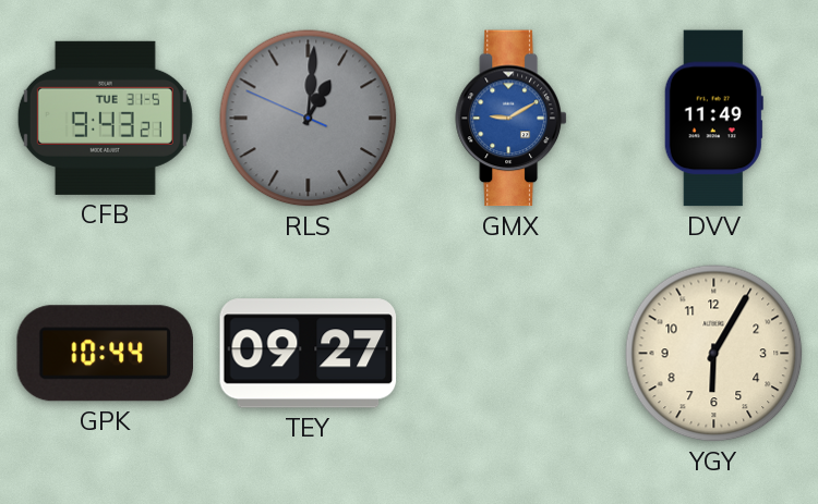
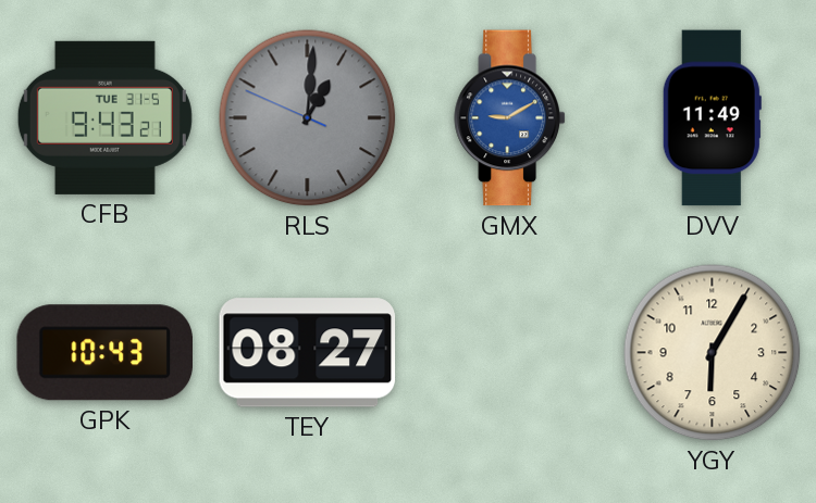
GPK: 10:44 -> 10:43
TEY: 09:27 -> 08:27
